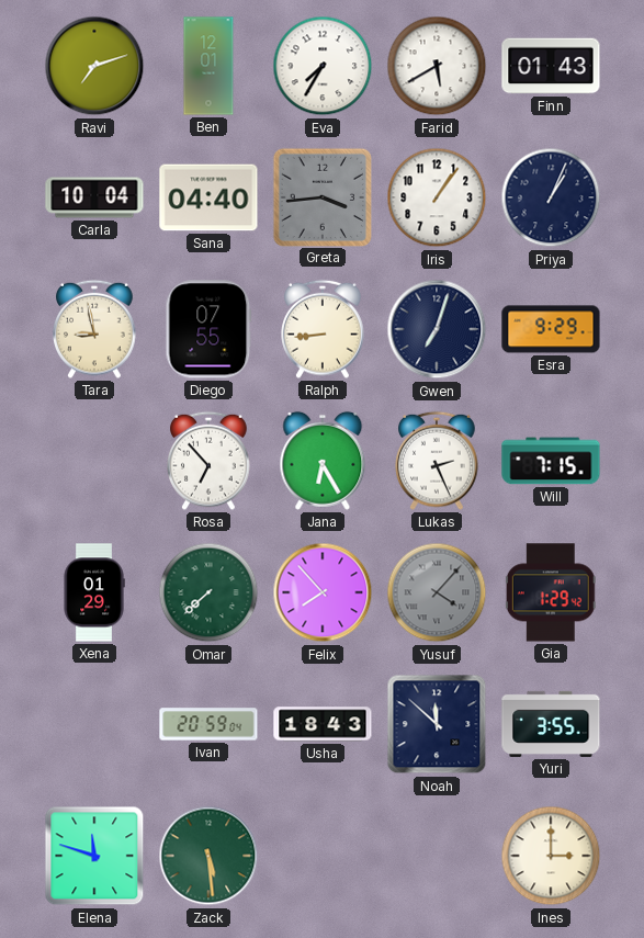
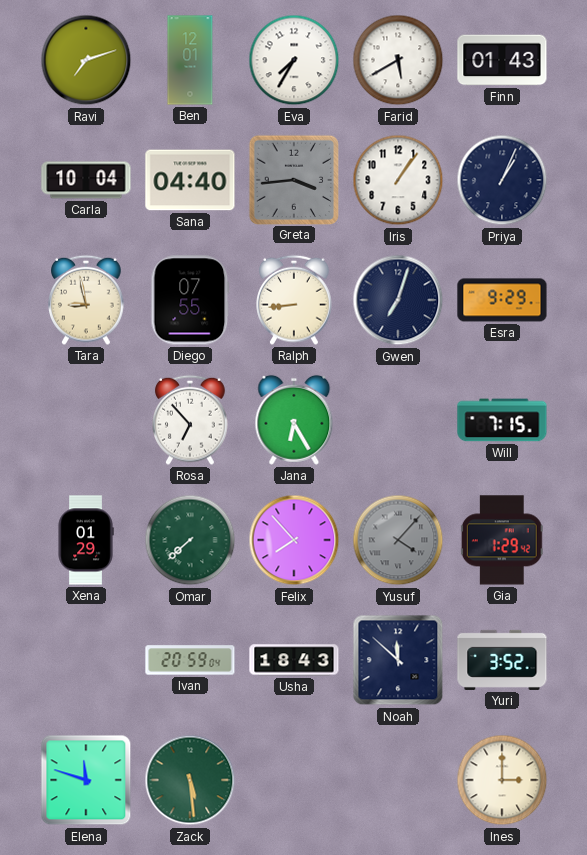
Lukas: 2:26 -> none
Yuri: 3:55 -> 3:52
